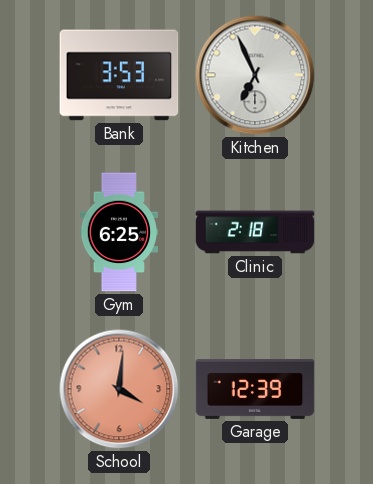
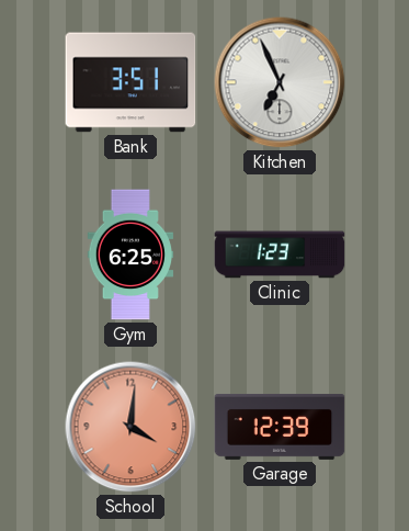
Bank: 3:53 -> 3:51
Clinic: 2:18 -> 1:23
